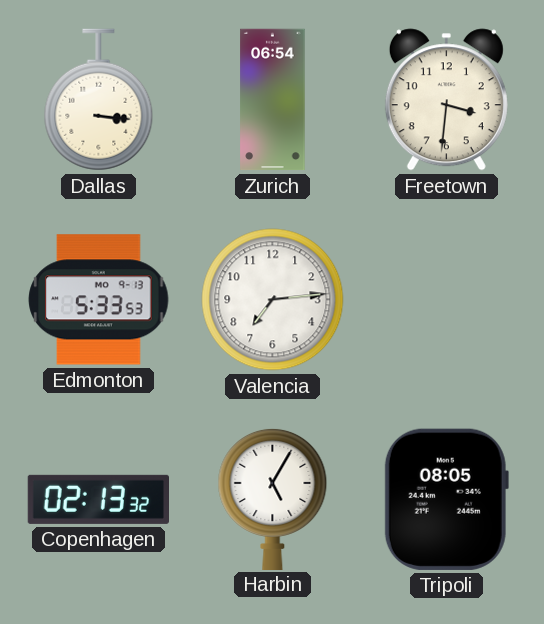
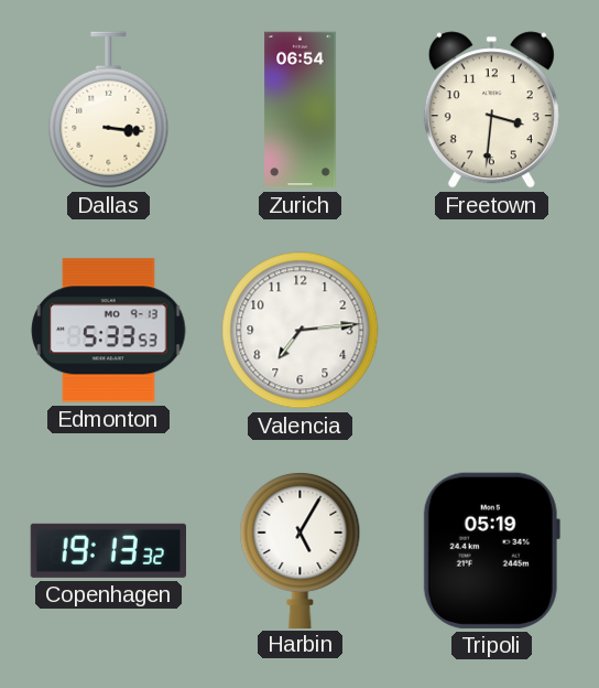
Copenhagen: 02:13 -> 19:13
Tripoli: 08:05 -> 05:19
